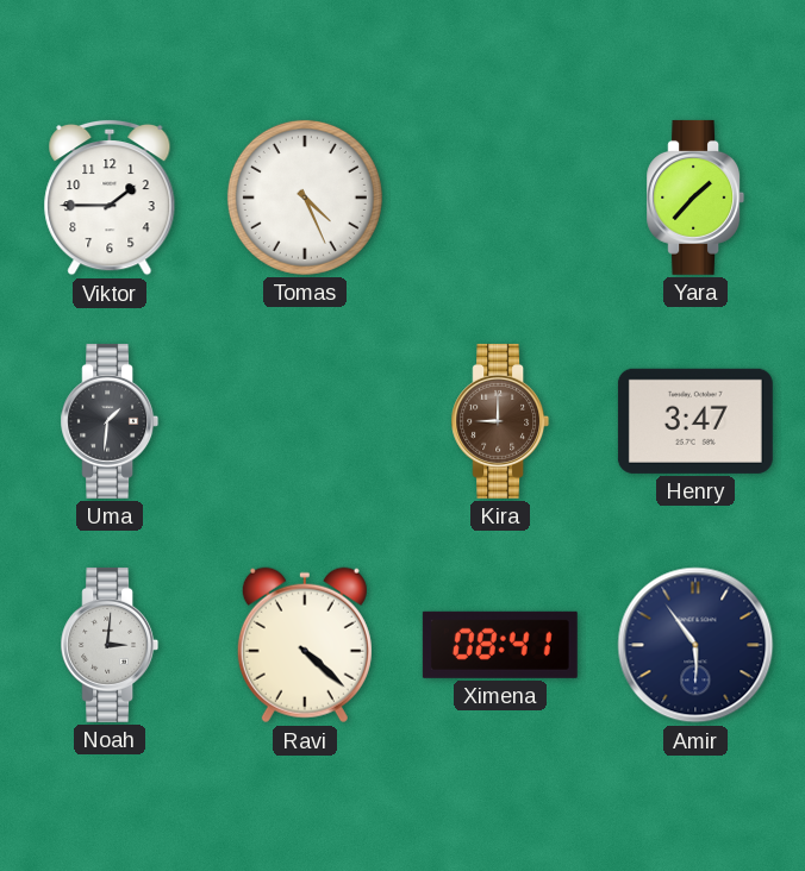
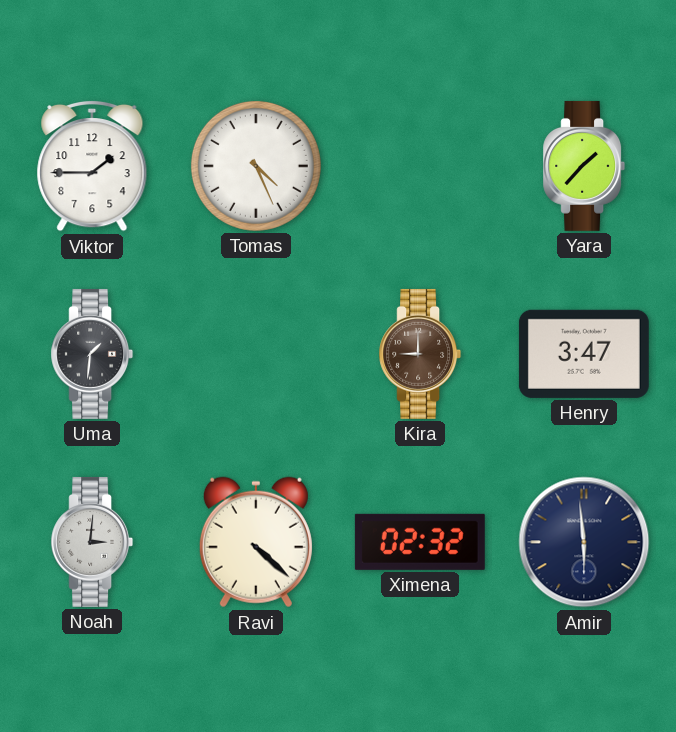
Ximena: 08:41 -> 02:32
Amir: 5:54 -> 5:59
